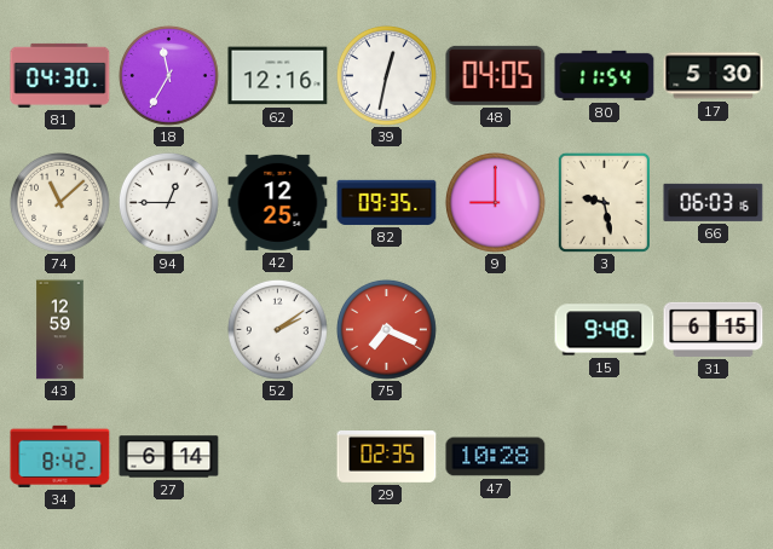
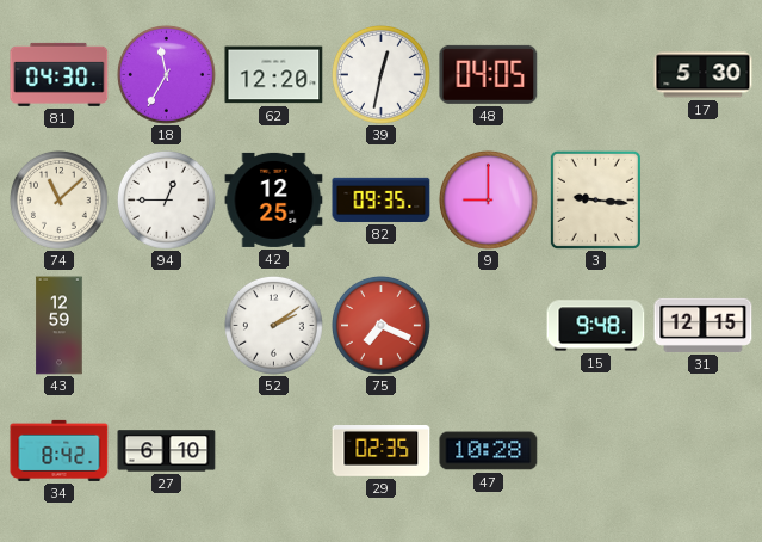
62: 12:16 -> 12:20
80: 11:54 -> none
3: 9:28 -> 9:16
66: 06:03 -> none
31: 6:15 -> 12:15
27: 6:14 -> 6:10
